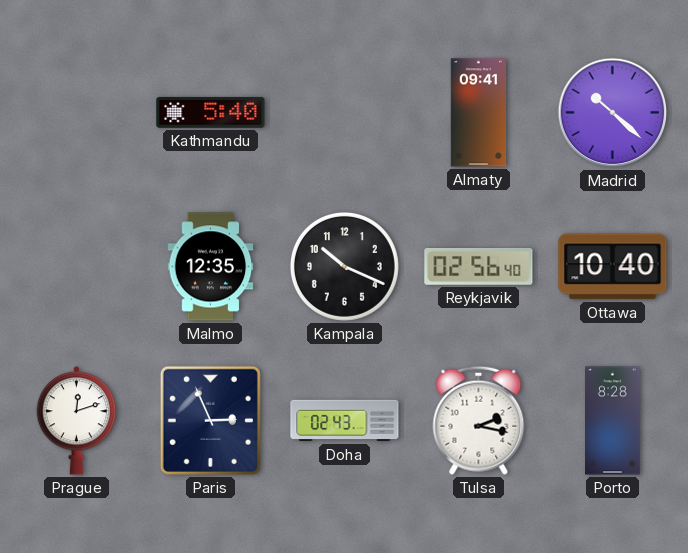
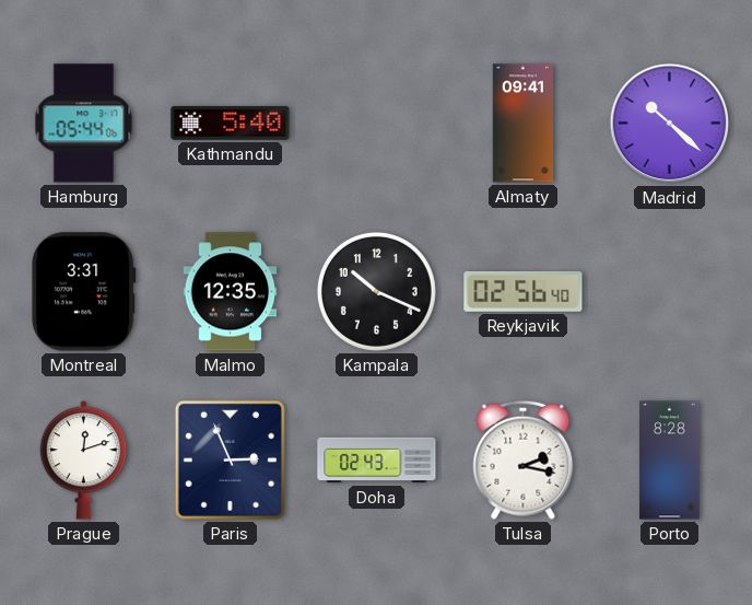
Hamburg: none -> 05:44
Montreal: none -> 3:31
Ottawa: 10:40 -> none
